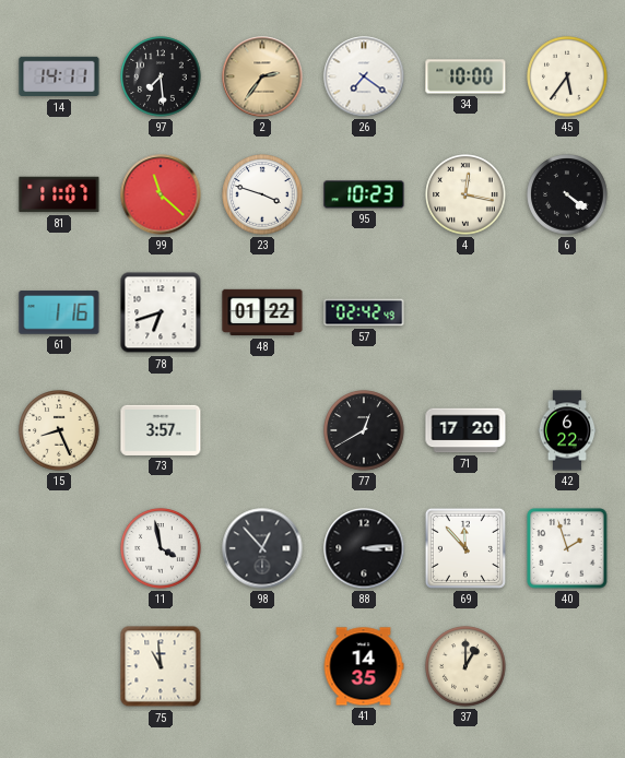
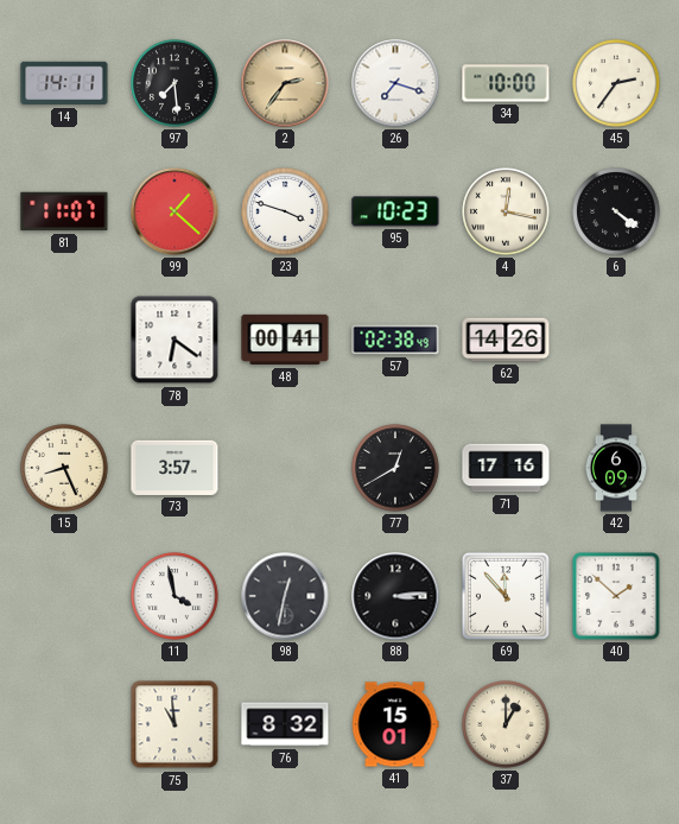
26: 7:21 -> 7:18
45: 5:36 -> 2:36
99: 11:22 -> 1:22
61: 1:16 -> none
78: 6:42 -> 6:21
48: 01:22 -> 00:41
57: 02:42 -> 02:38
62: none -> 14:26
71: 17:20 -> 17:16
42: 6:22 -> 6:09
98: 12:53 -> 12:32
40: 1:57 -> 1:52
76: none -> 8:32
41: 14:35 -> 15:01
